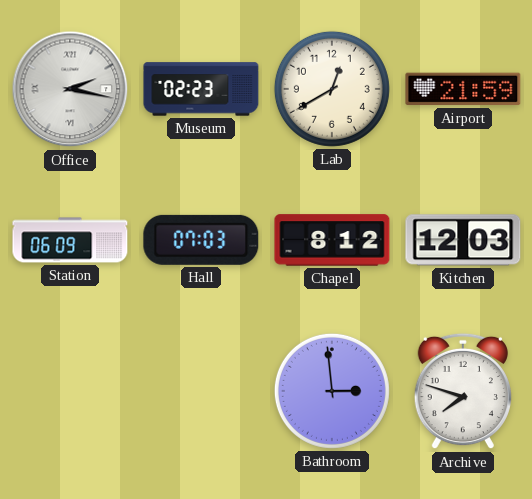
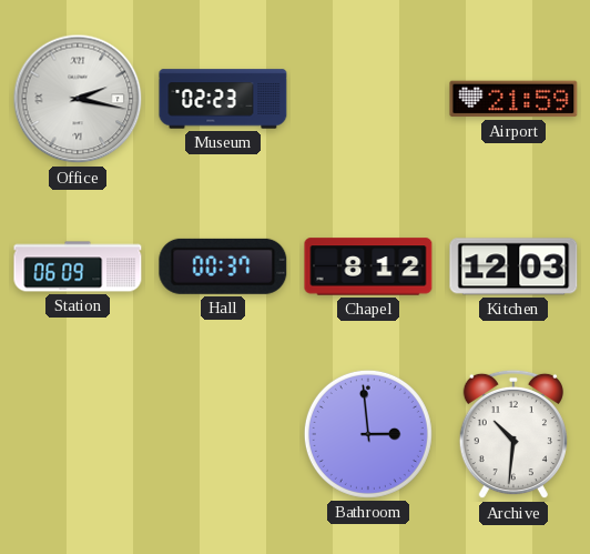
Lab: 12:40 -> none
Hall: 07:03 -> 00:37
Archive: 7:48 -> 10:31
